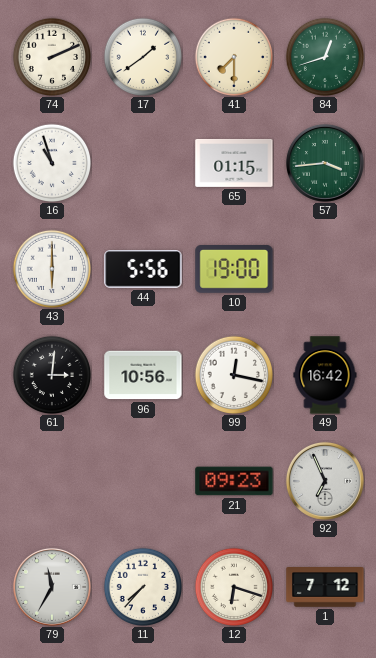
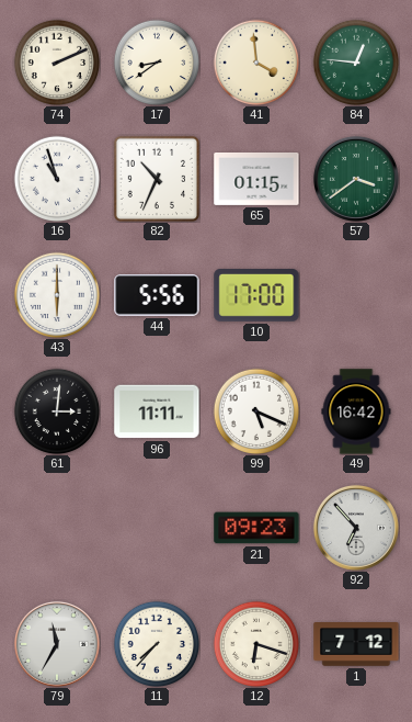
17: 1:39 -> 8:39
41: 7:30 -> 3:59
84: 12:42 -> 12:46
82: none -> 10:34
57: 3:44 -> 3:39
10: 19:00 -> 17:00
96: 10:56 -> 11:11
99: 12:17 -> 5:19
92: 6:56 -> 6:53
